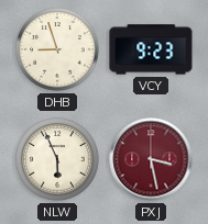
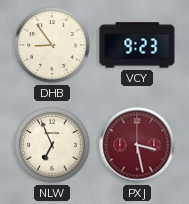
DHB: 8:57 -> 8:54
NLW: 5:56 -> 6:56
